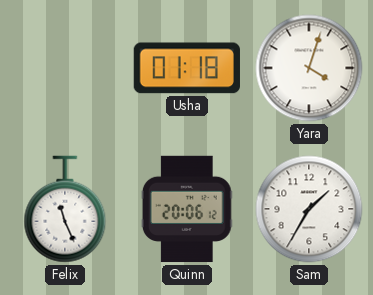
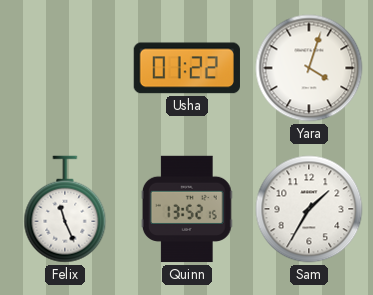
Usha: 01:18 -> 01:22
Quinn: 20:06 -> 13:52
